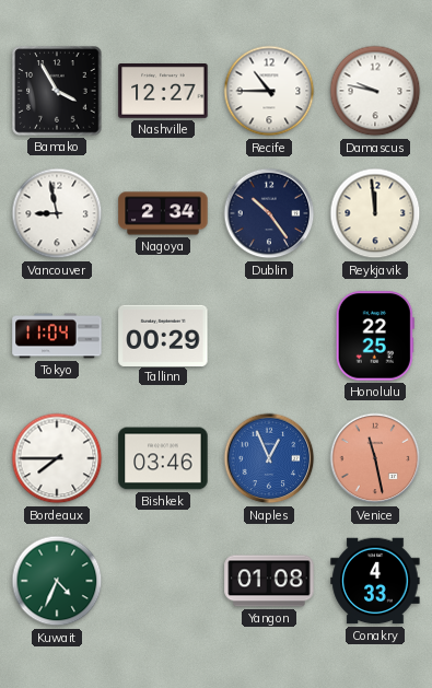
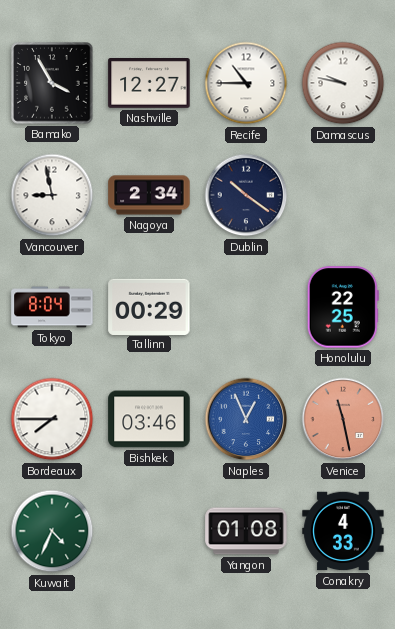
Dublin: 10:24 -> 10:21
Reykjavik: 11:59 -> none
Tokyo: 11:04 -> 8:04
